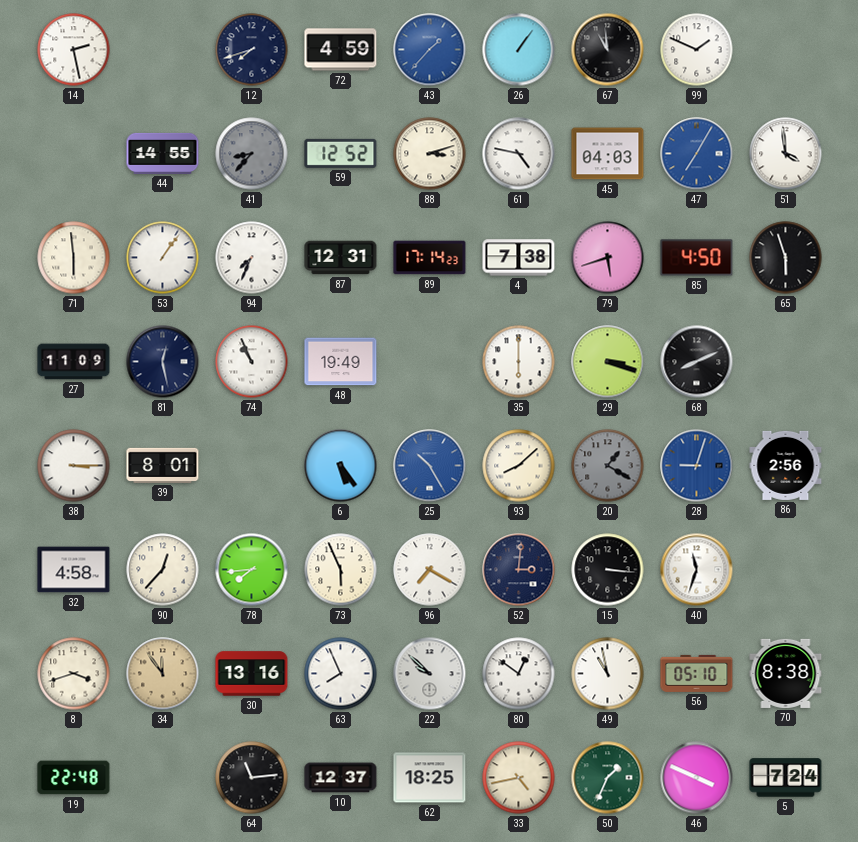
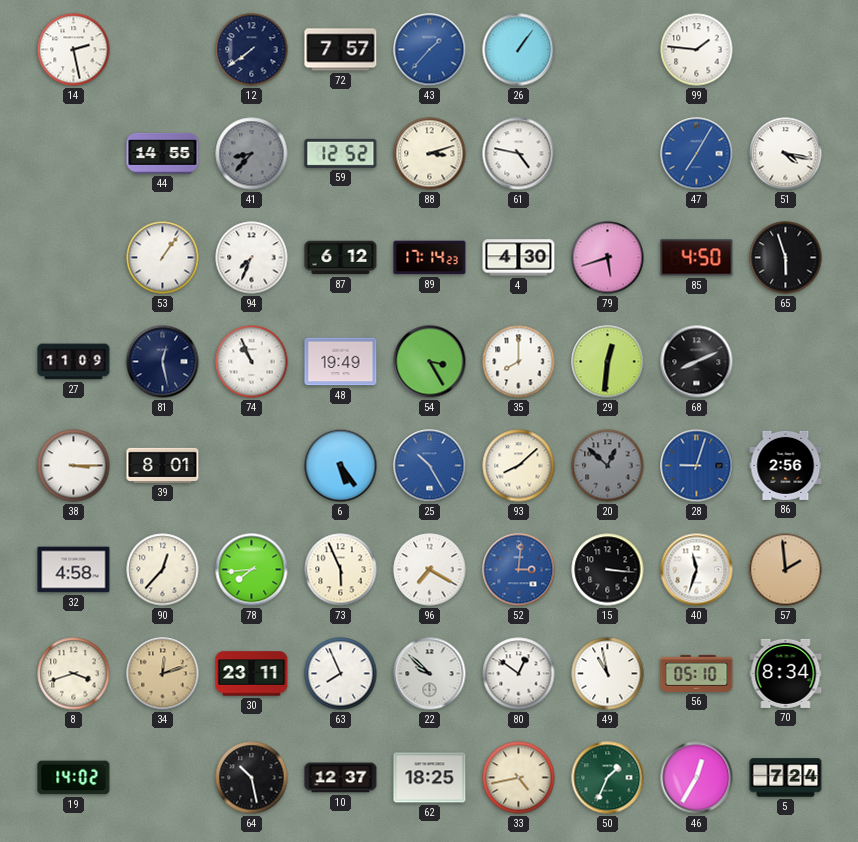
12: 7:42 -> 7:39
72: 4:59 -> 7:57
67: 10:59 -> none
99: 1:49 -> 1:46
45: 04:03 -> none
51: 3:59 -> 4:17
71: 5:59 -> none
87: 12:31 -> 6:12
4: 7:38 -> 4:30
54: none -> 3:25
35: 6:00 -> 8:00
29: 3:18 -> 12:31
20: 1:20 -> 12:52
52 dial: navy -> blue
57: none -> 1:59
34: 11:54 -> 12:12
30: 13:16 -> 23:11
70: 8:38 -> 8:34
19: 22:48 -> 14:02
64: 11:14 -> 10:28
46: 3:49 -> 12:35
